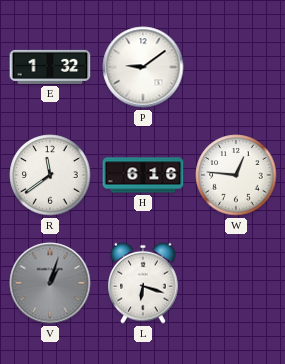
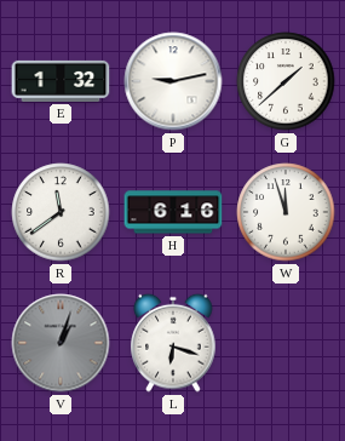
P: 9:09 -> 9:13
G: none -> 1:38
W: 12:46 -> 11:57
